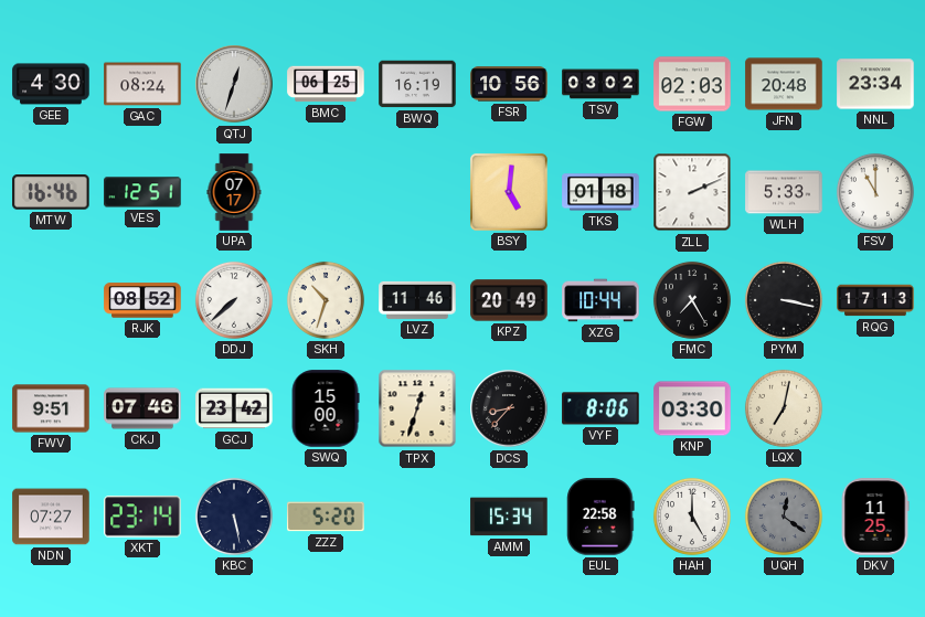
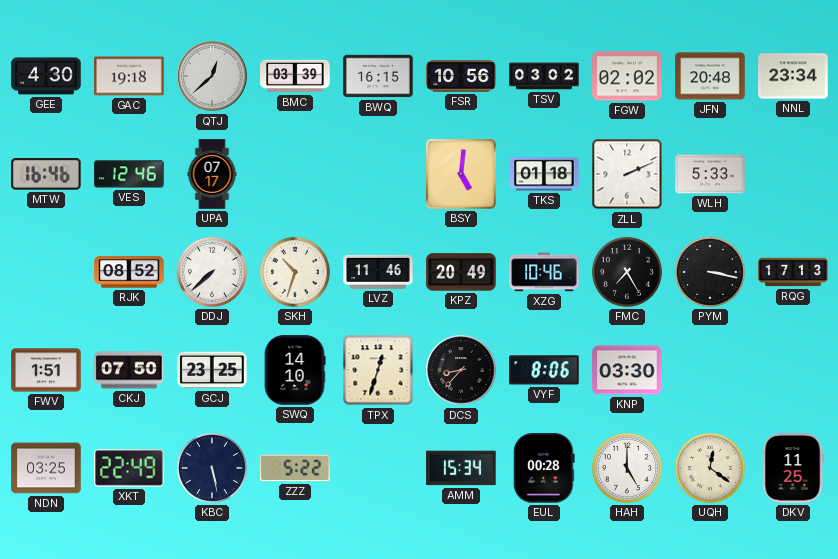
GAC: 08:24 -> 19:18
QTJ: 12:33 -> 12:38
BMC: 06:25 -> 03:39
BWQ: 16:19 -> 16:15
FGW: 02:03 -> 02:02
VES: 12:51 -> 12:46
FSV: 11:00 -> none
XZG: 10:44 -> 10:46
FWV: 9:51 -> 1:51
CKJ: 07:46 -> 07:50
GCJ: 23:42 -> 23:25
SWQ: 15:00 -> 14:10
LQX: 7:02 -> none
NDN: 07:27 -> 03:25
XKT: 23:14 -> 22:49
ZZZ: 5:20 -> 5:22
EUL: 22:58 -> 00:28
UQH dial: grey -> cream
